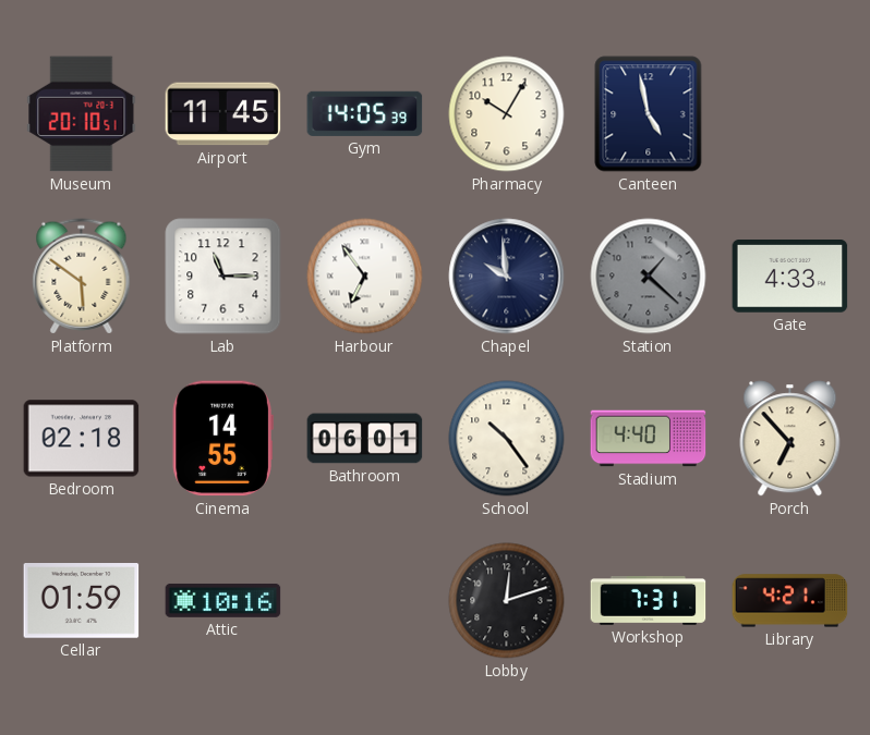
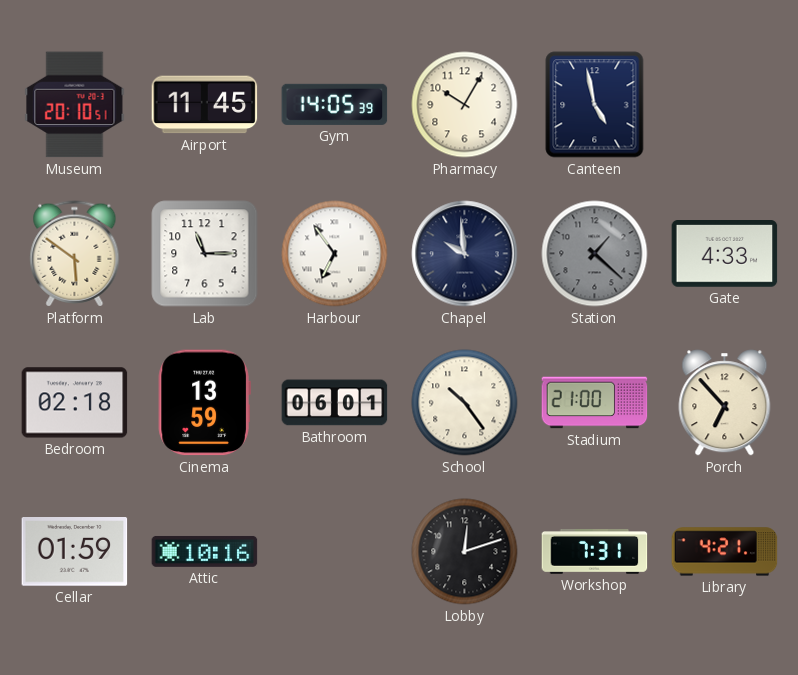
Cinema: 14:55 -> 13:59
Stadium: 4:40 -> 21:00
